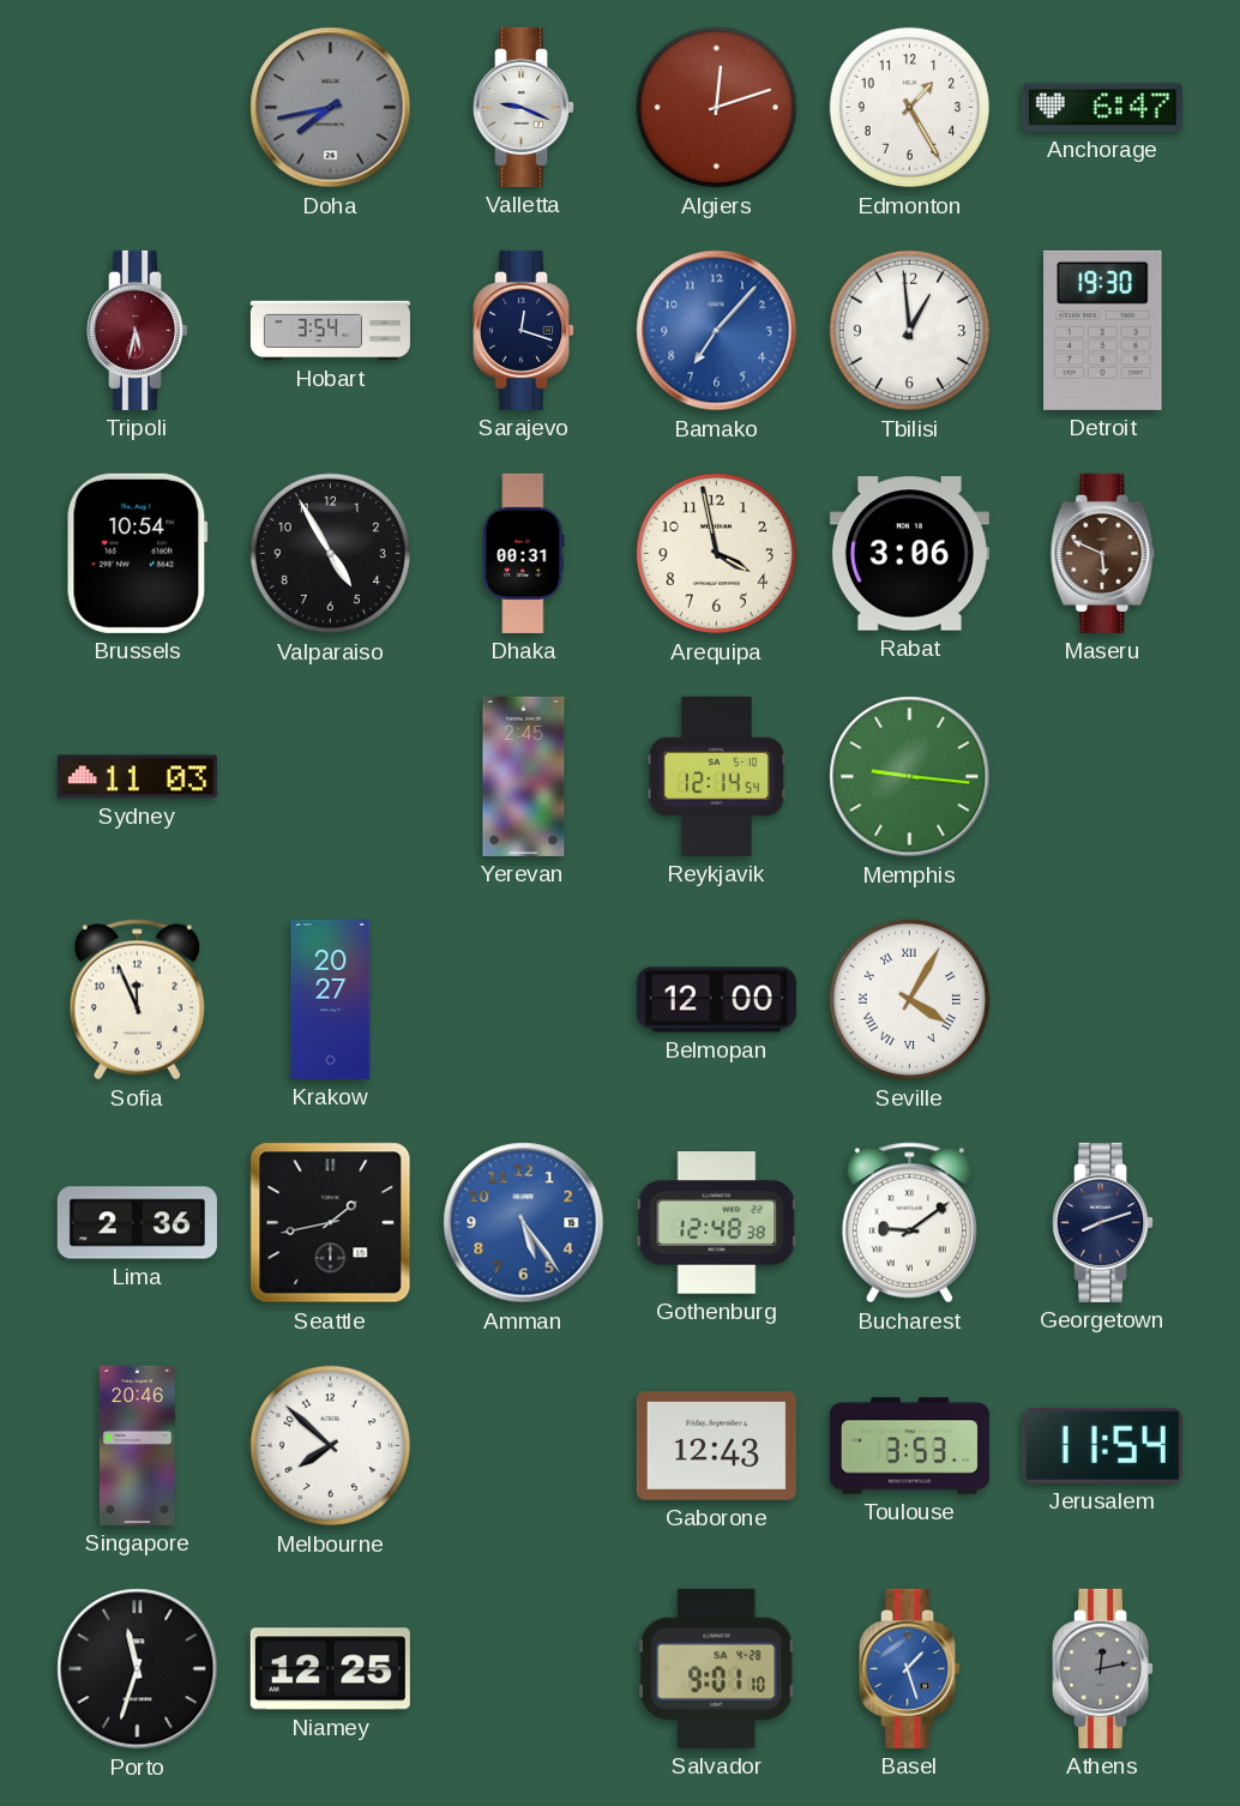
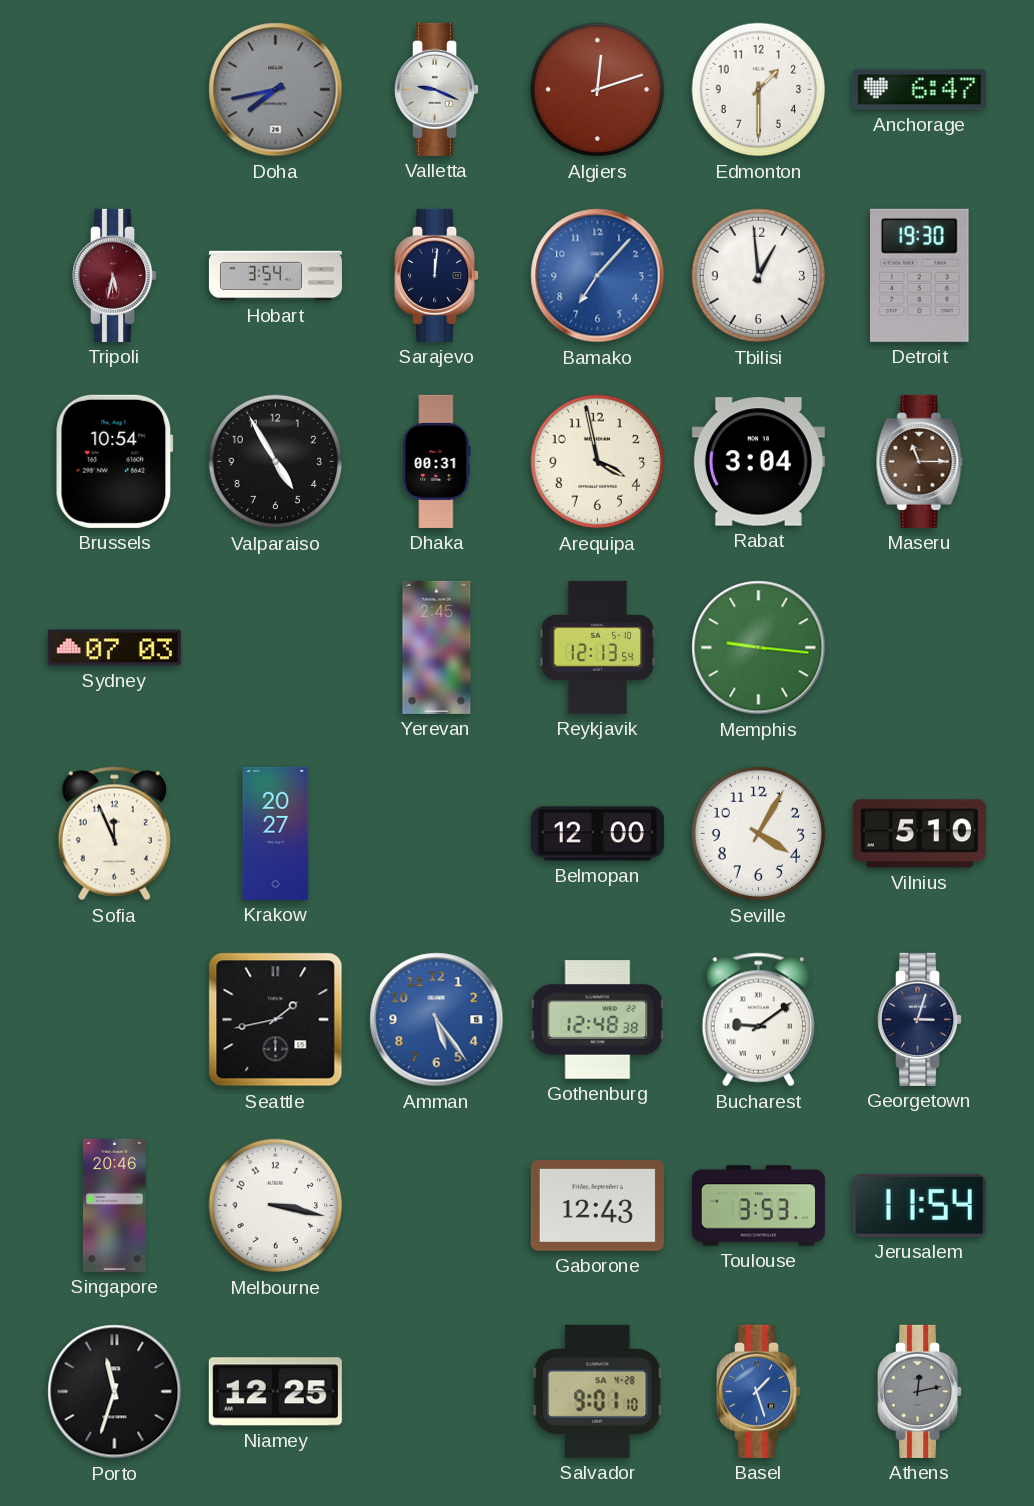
Edmonton: 1:25 -> 1:30
Sarajevo: 12:18 -> 12:01
Rabat: 3:06 -> 3:04
Maseru: 5:49 -> 11:15
Sydney: 11:03 -> 07:03
Reykjavik: 12:14 -> 12:13
Seville numerals: Roman -> Arabic
Vilnius: none -> 5:10
Lima: 2:36 -> none
Georgetown: 8:12 -> 3:03
Melbourne: 7:52 -> 3:17
